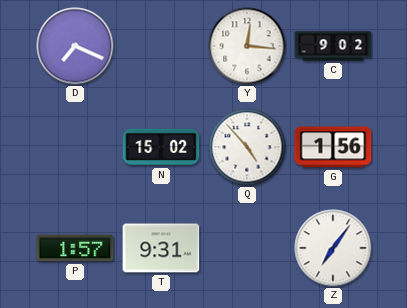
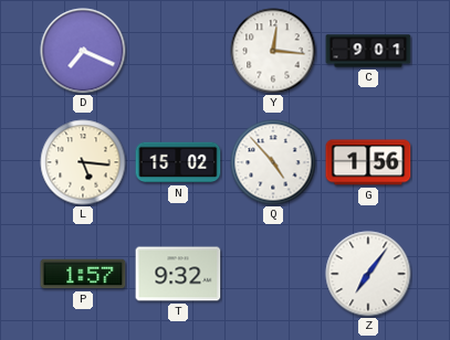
C: 9:02 -> 9:01
L: none -> 5:16
T: 9:31 -> 9:32
